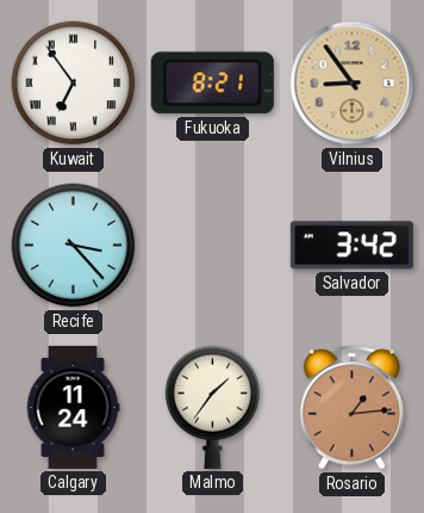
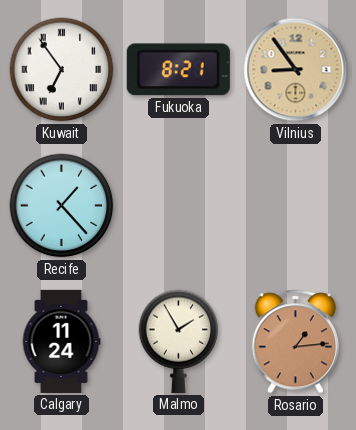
Recife: 3:23 -> 1:23
Salvador: 3:42 -> none
Malmo: 1:36 -> 1:55
